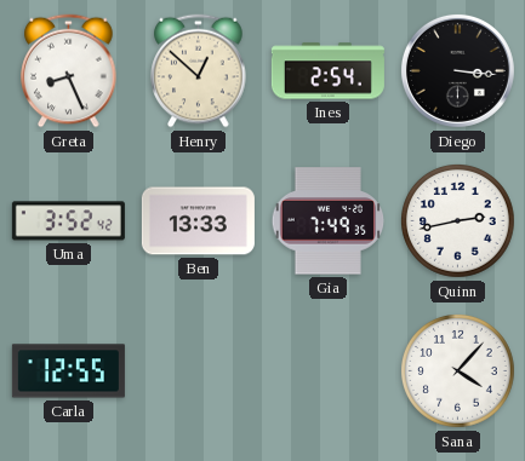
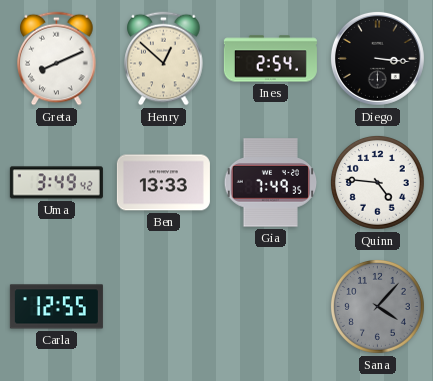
Greta: 8:26 -> 8:11
Uma: 3:52 -> 3:49
Quinn: 2:43 -> 4:46
Sana dial: white -> grey
